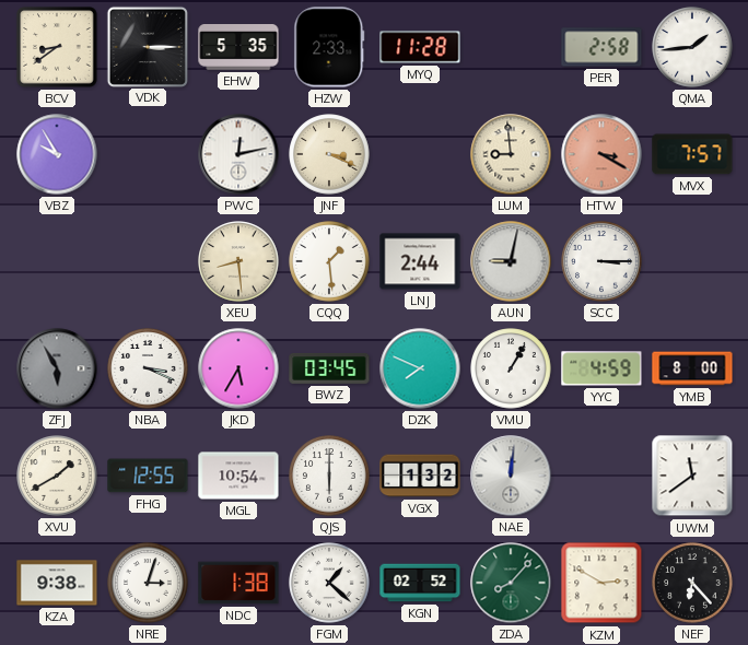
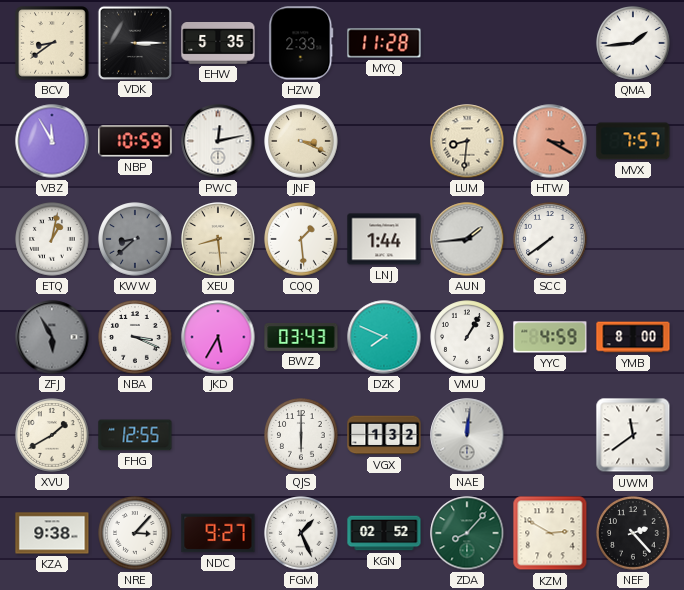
PER: 2:58 -> none
VBZ: 9:55 -> 11:55
NBP: none -> 10:59
LUM: 8:59 -> 8:31
ETQ: none -> 1:02
KWW: none -> 8:38
LNJ: 2:44 -> 1:44
AUN: 9:02 -> 1:44
SCC: 3:15 -> 7:39
BWZ: 03:45 -> 03:43
MGL: 10:54 -> none
NRE: 3:03 -> 3:07
NDC: 1:38 -> 9:27
FGM: 1:22 -> 1:26
NEF: 6:23 -> 2:23
